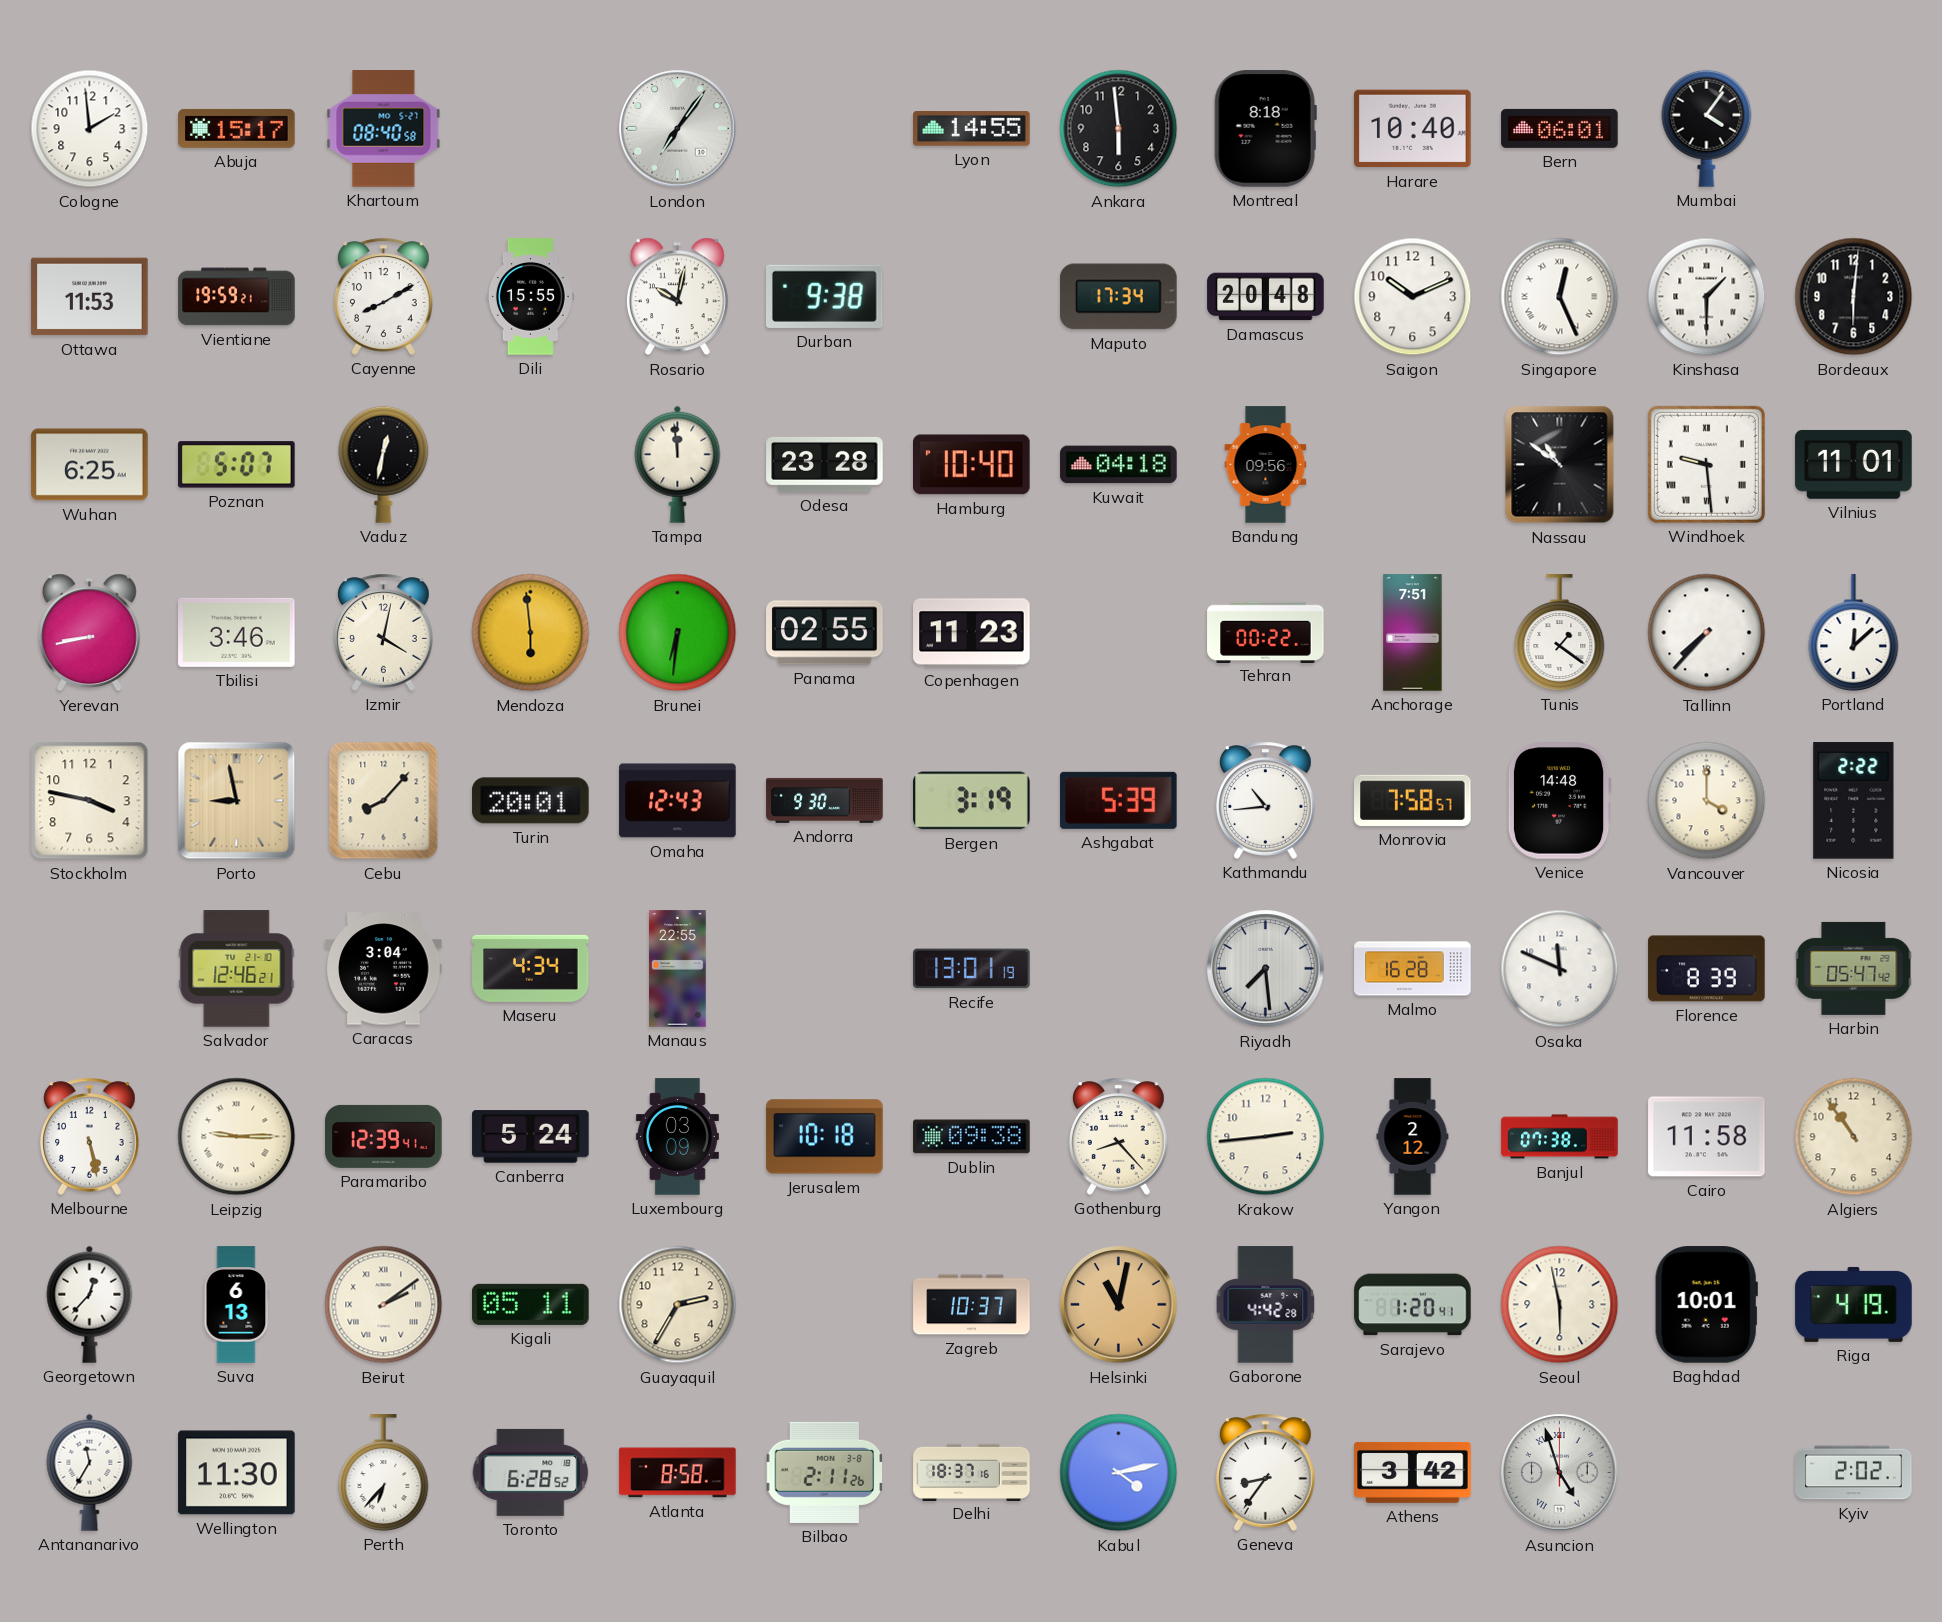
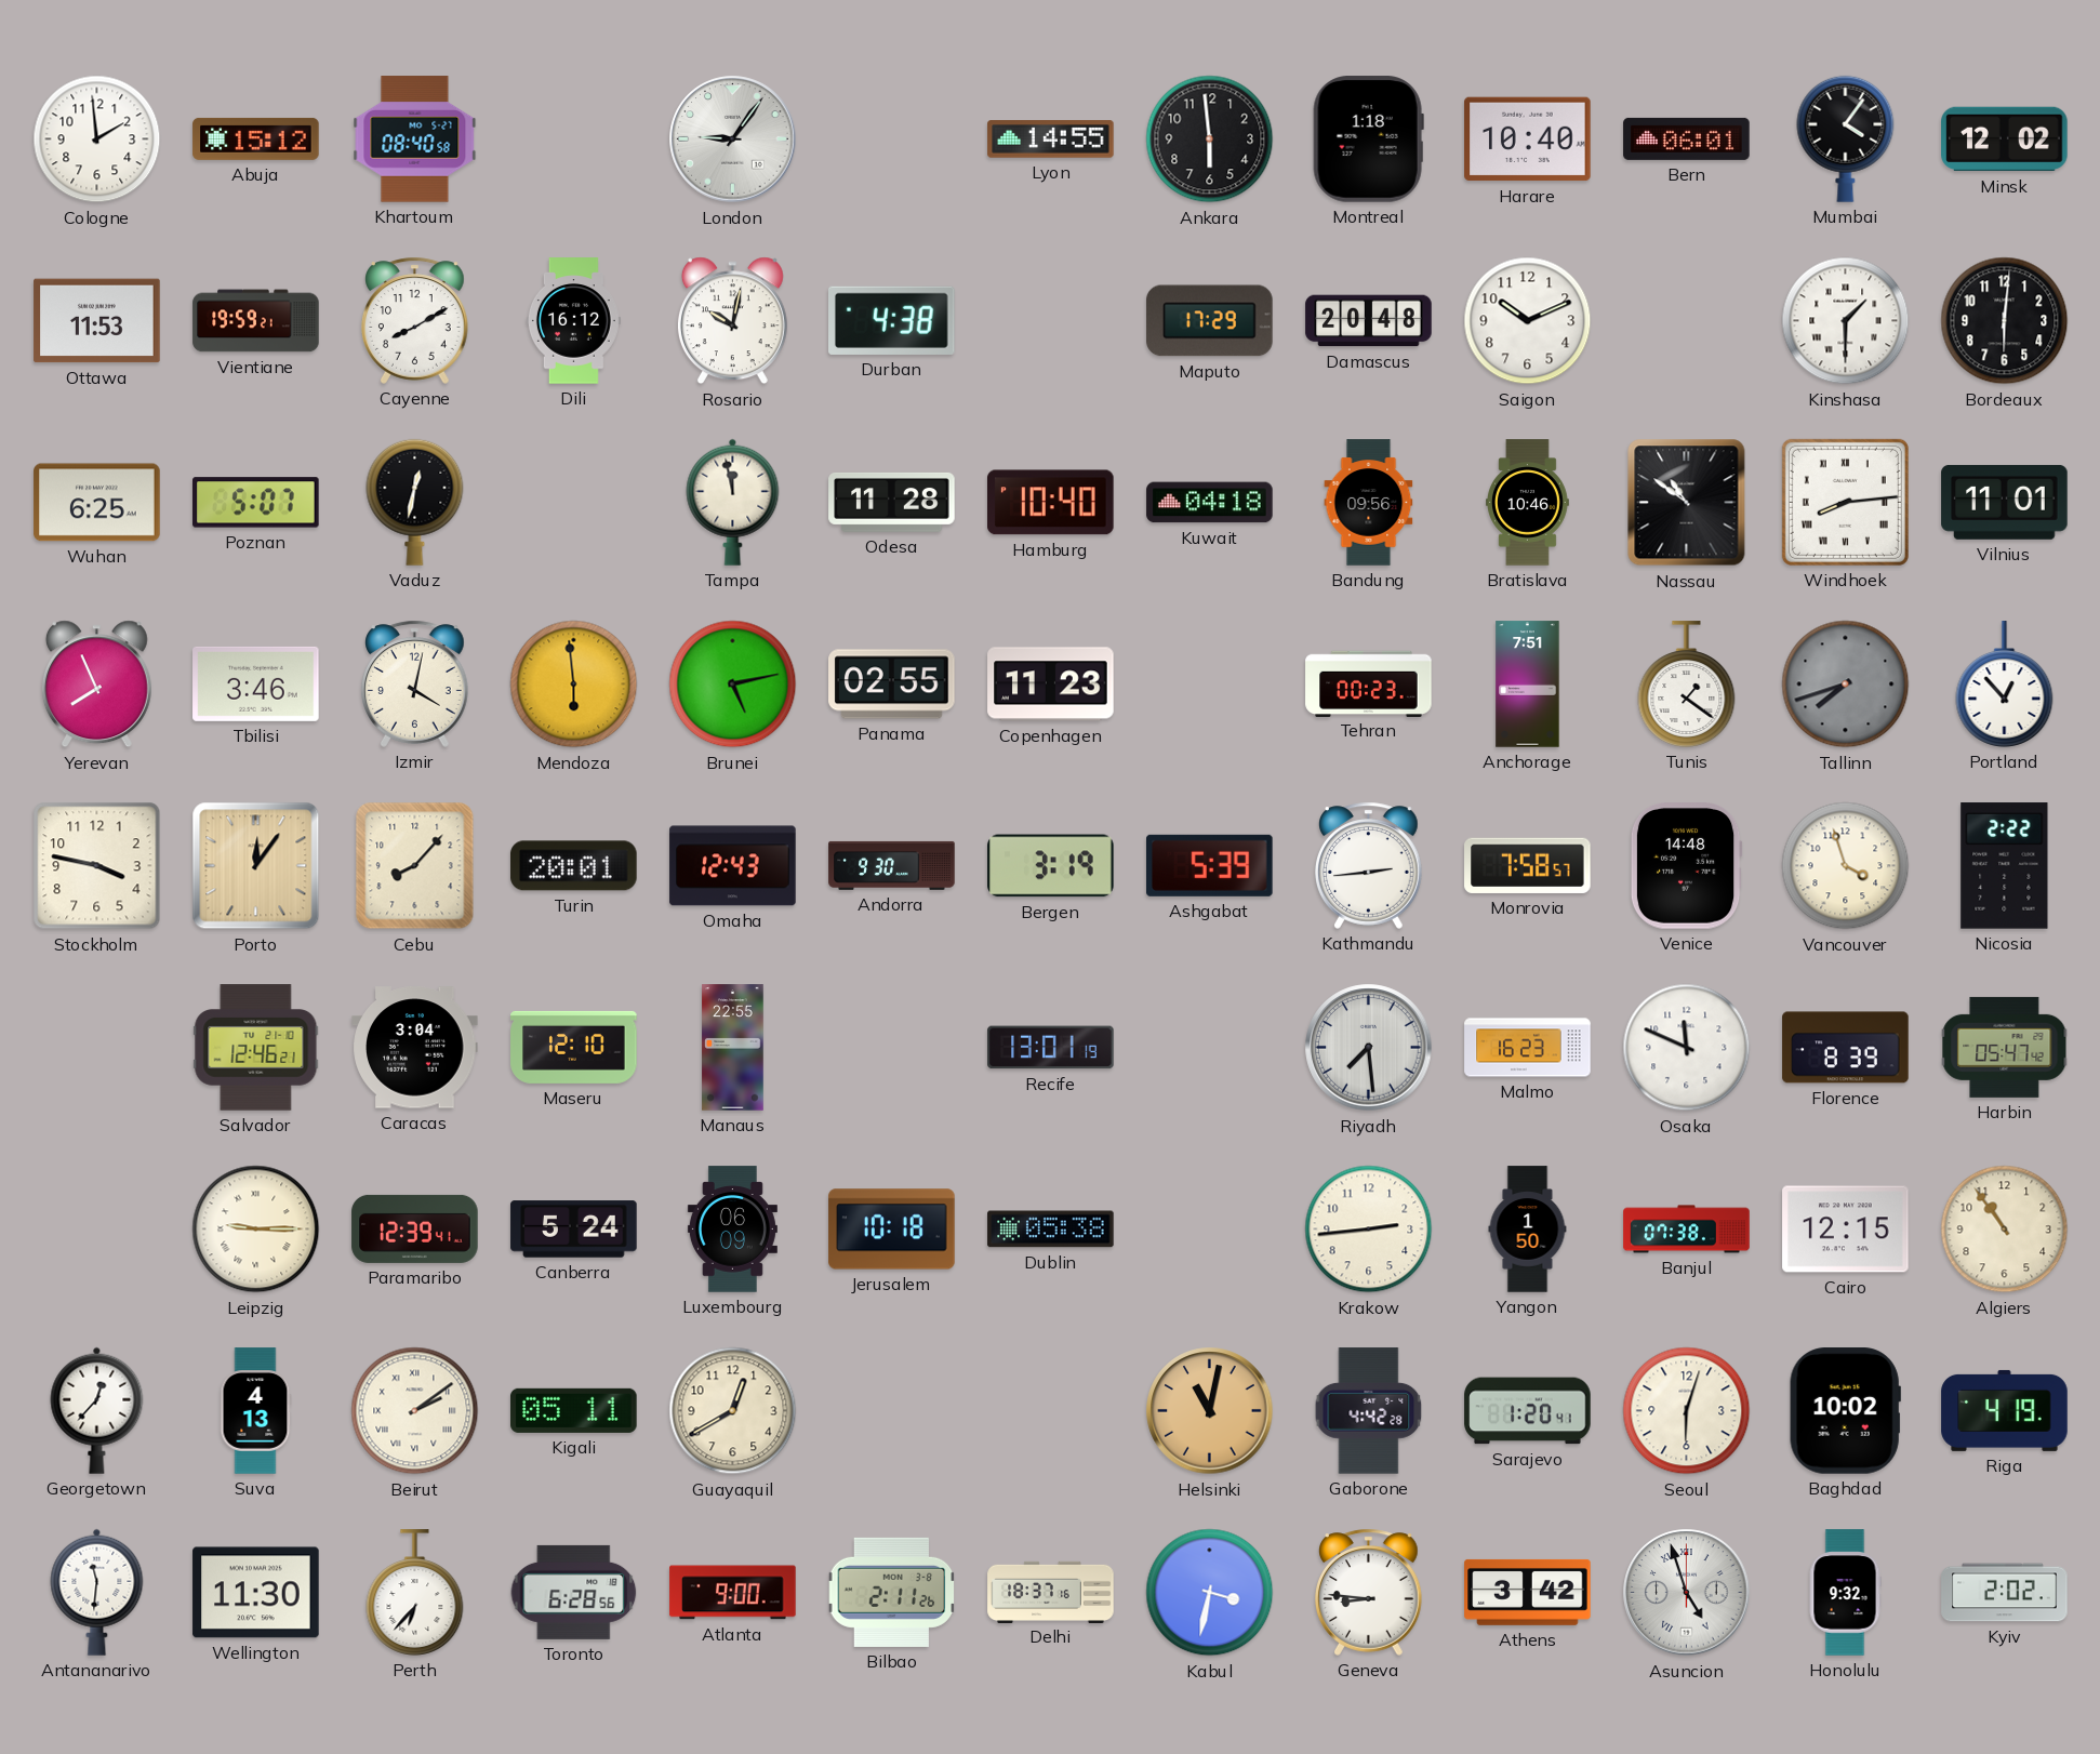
Abuja: 15:17 -> 15:12
London: 7:06 -> 9:06
Montreal: 8:18 -> 1:18
Minsk: none -> 12:02
Dili: 15:55 -> 16:12
Durban: 9:38 -> 4:38
Maputo: 17:34 -> 17:29
Singapore: 12:26 -> none
Tampa: 11:59 -> 11:58
Odesa: 23:28 -> 11:28
Bratislava: none -> 10:46
Windhoek: 9:29 -> 8:14
Yerevan: 8:43 -> 7:56
Brunei: 6:31 -> 5:13
Tehran: 00:22 -> 00:23
Tallinn: 7:37 -> 7:42
Tallinn dial: white -> grey
Portland: 12:08 -> 12:53
Porto: 8:58 -> 12:06
Kathmandu: 10:44 -> 2:44
Vancouver: 4:00 -> 3:57
Maseru: 4:34 -> 12:10
Malmo: 16:28 -> 16:23
Melbourne: 5:28 -> none
Luxembourg: 03:09 -> 06:09
Dublin: 09:38 -> 05:38
Gothenburg: 8:23 -> none
Yangon: 2:12 -> 1:50
Cairo: 11:58 -> 12:15
Suva: 6:13 -> 4:13
Guayaquil: 2:35 -> 12:40
Zagreb: 10:37 -> none
Seoul: 5:58 -> 6:03
Baghdad: 10:01 -> 10:02
Antananarivo: 11:35 -> 11:31
Toronto: 6:28:52 -> 6:28:56
Atlanta: 8:58 -> 9:00
Kabul: 4:13 -> 3:32
Geneva: 8:36 -> 8:46
Honolulu: none -> 9:32
